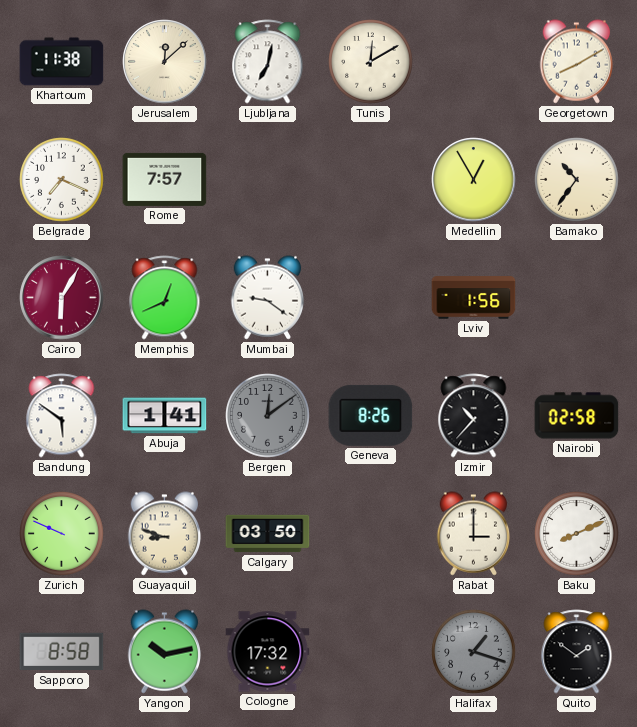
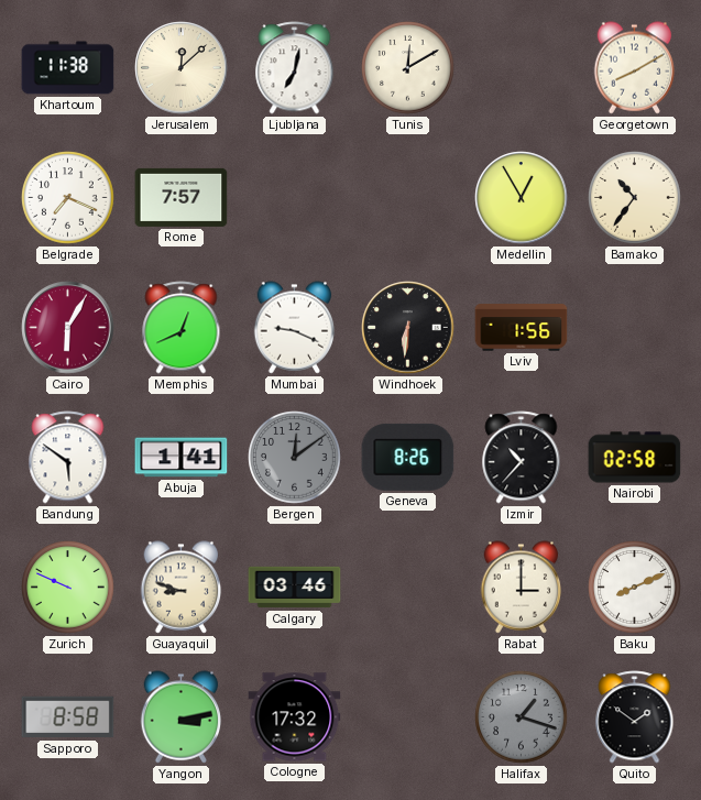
Mumbai: 9:21 -> 9:19
Windhoek: none -> 6:31
Calgary: 03:50 -> 03:46
Yangon: 10:13 -> 3:13
